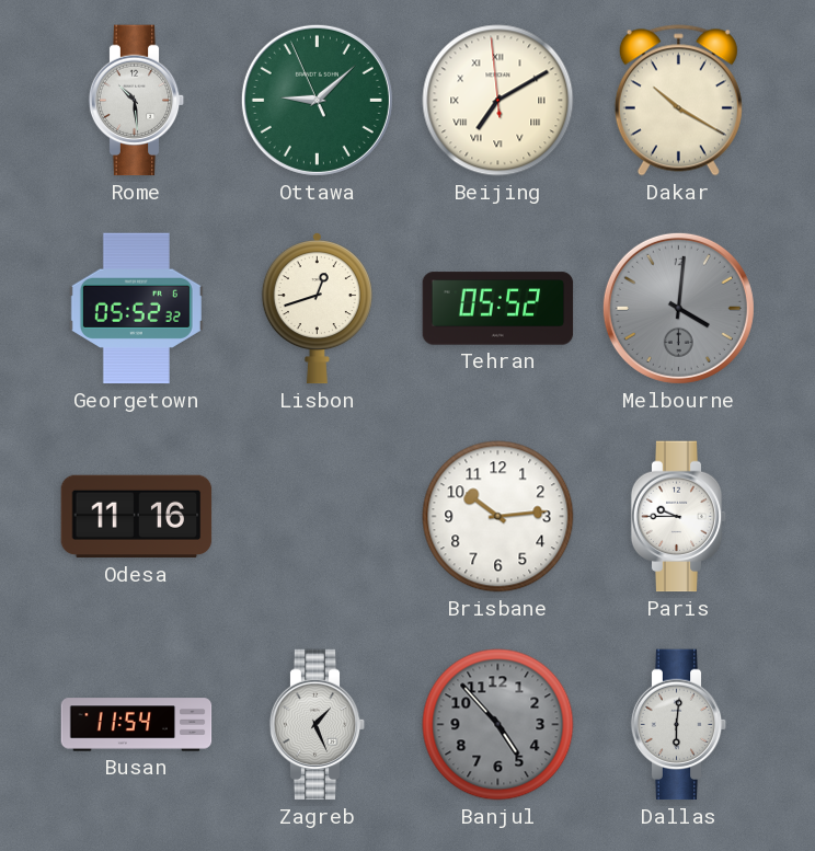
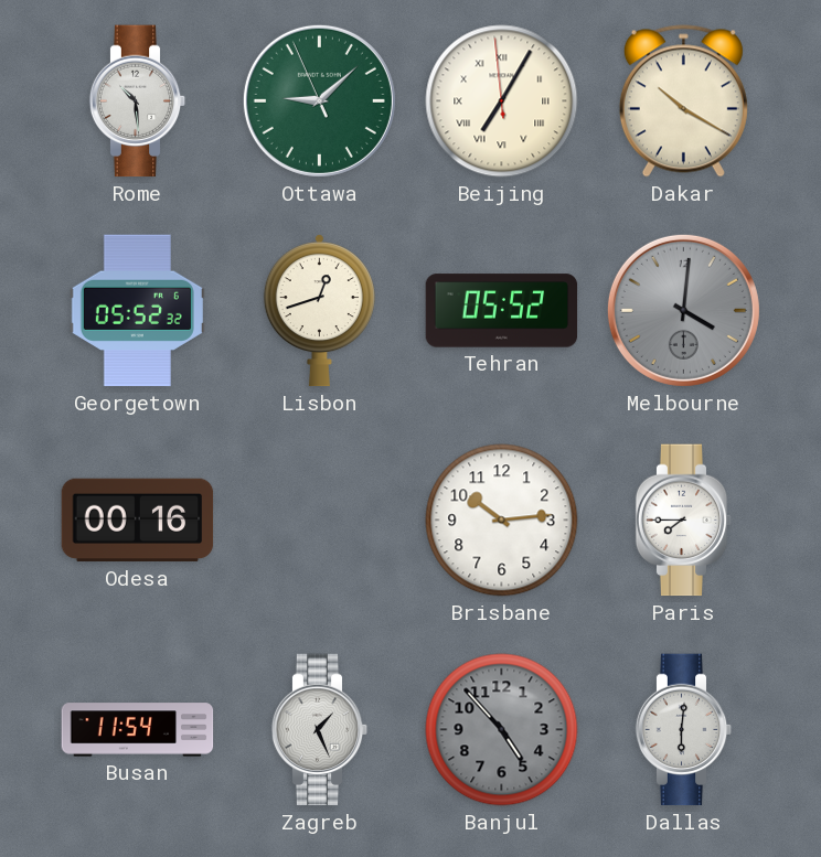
Beijing: 7:09 -> 7:04
Odesa: 11:16 -> 00:16
Paris: 9:45 -> 7:45
